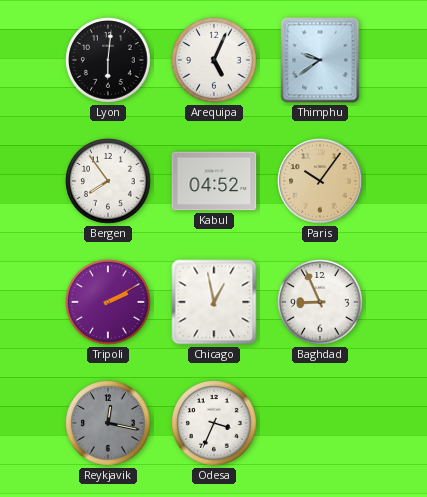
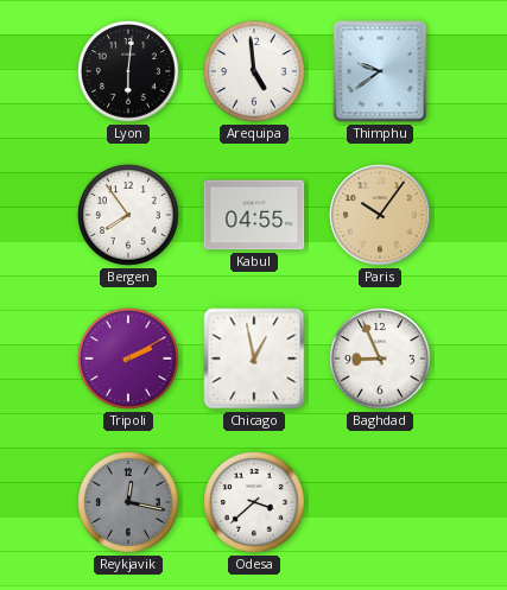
Arequipa: 5:04 -> 4:59
Kabul: 04:52 -> 04:55
Odesa: 3:34 -> 3:38
